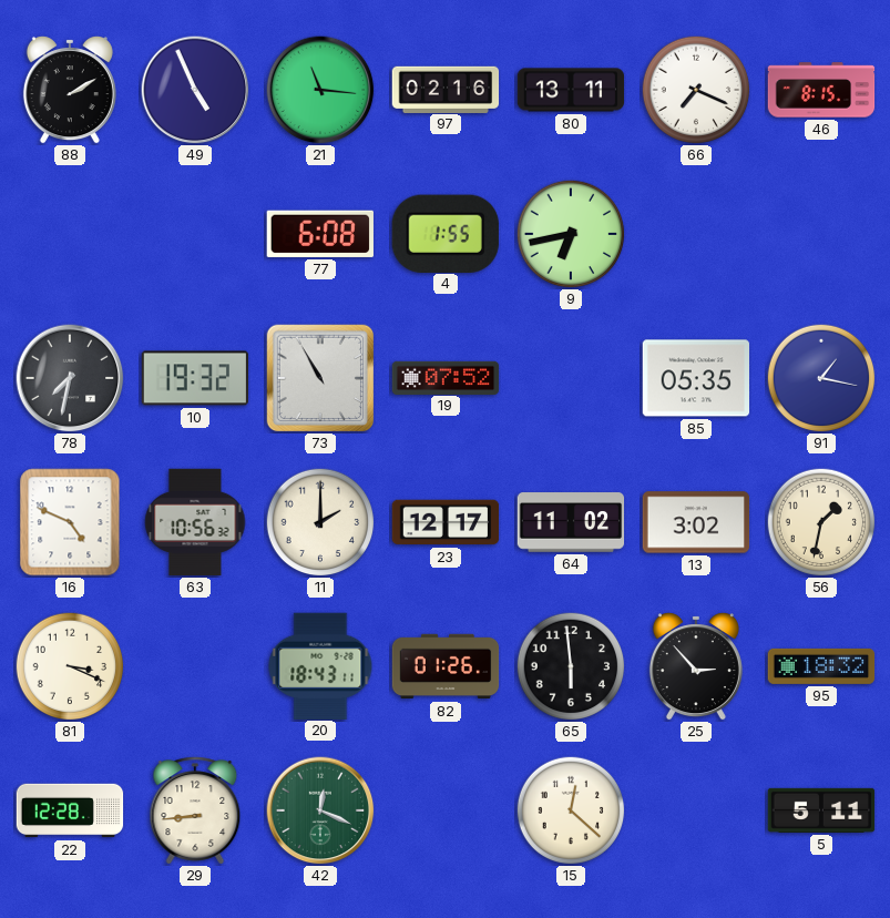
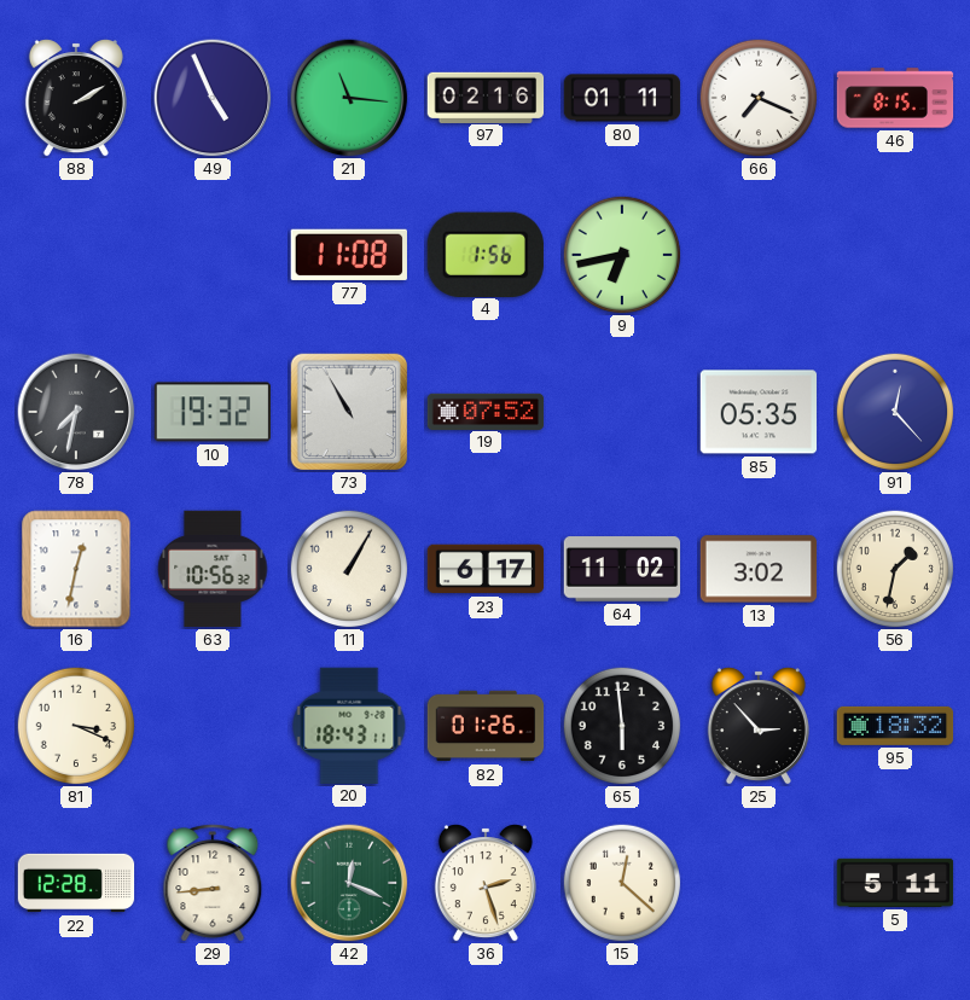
80: 13:11 -> 01:11
77: 6:08 -> 11:08
4: 1:55 -> 1:56
91: 1:17 -> 12:23
16: 4:49 -> 12:32
11: 2:00 -> 1:05
23: 12:17 -> 6:17
36: none -> 2:27
